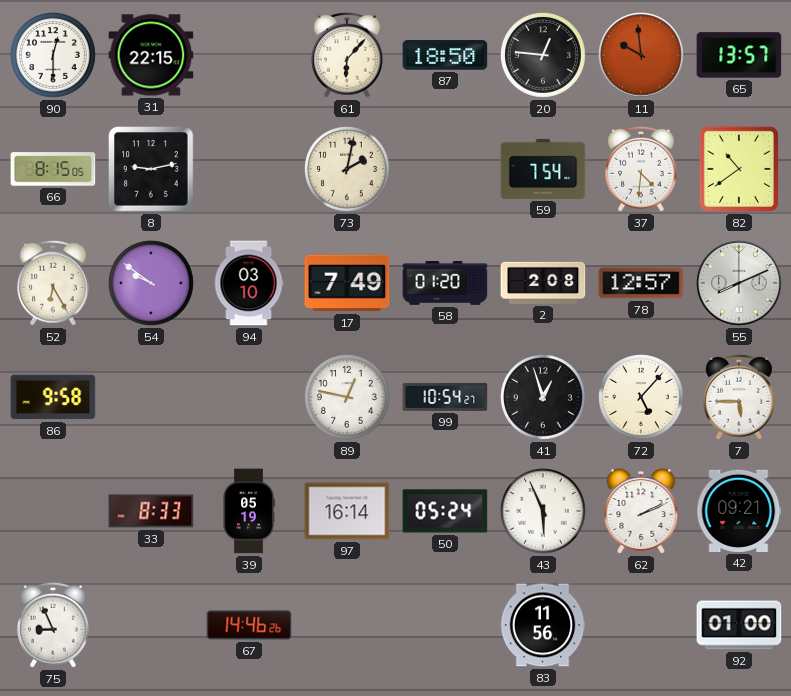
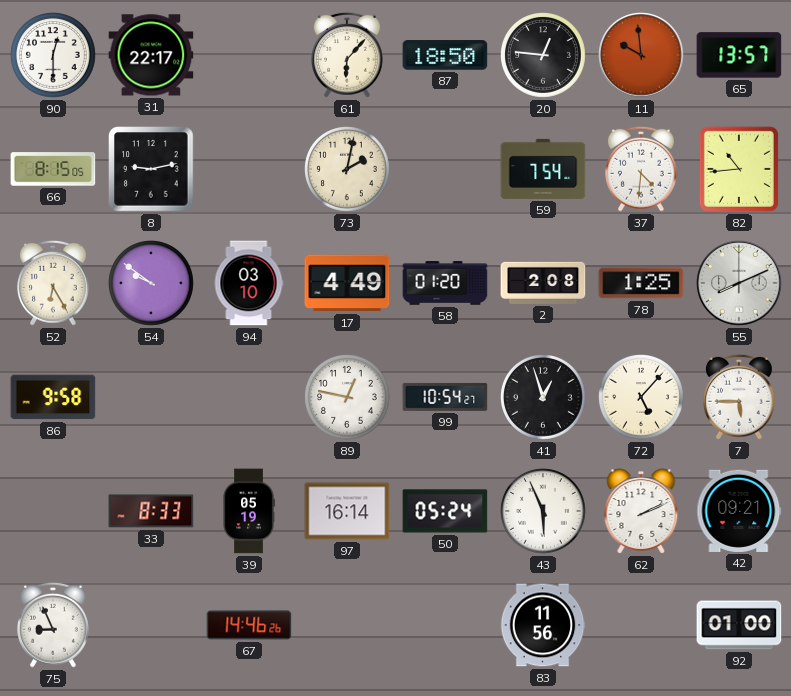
31: 22:15 -> 22:17
82: 10:39 -> 10:44
17: 7:49 -> 4:49
78: 12:57 -> 1:25
